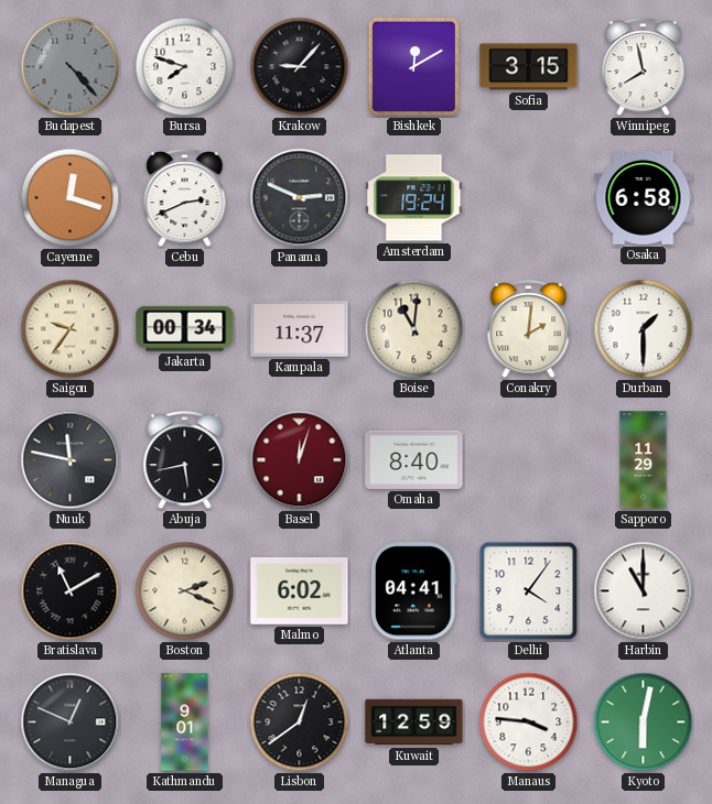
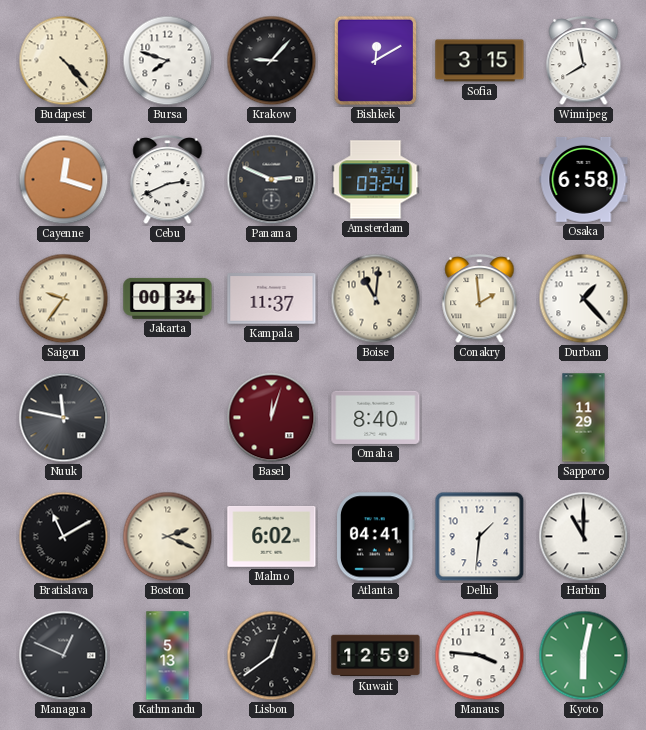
Budapest dial: grey -> cream
Amsterdam: 19:24 -> 03:24
Conakry: 2:01 -> 1:59
Durban: 1:30 -> 1:23
Abuja: 5:43 -> none
Delhi: 4:06 -> 1:31
Kathmandu: 9:01 -> 5:13
